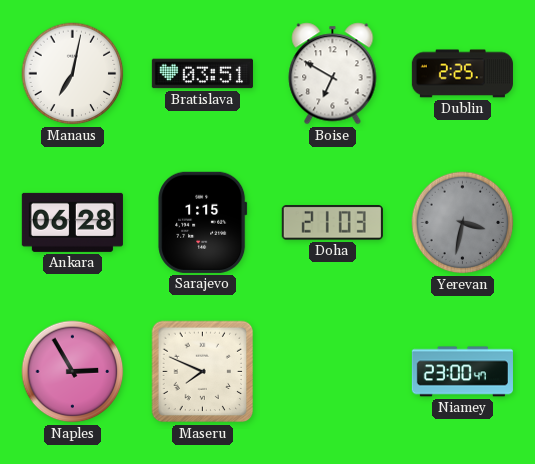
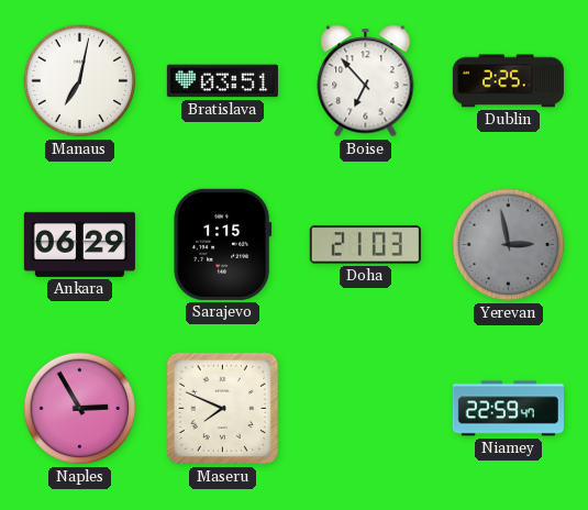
Boise: 6:50 -> 6:53
Ankara: 06:28 -> 06:29
Yerevan: 3:32 -> 2:58
Niamey: 23:00 -> 22:59
